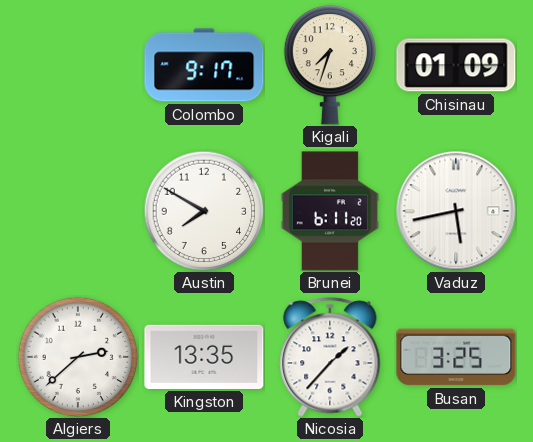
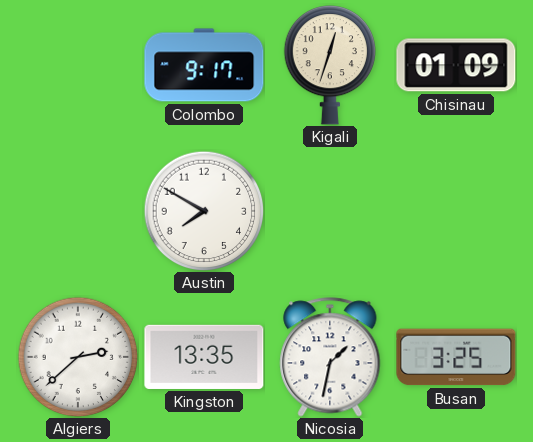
Kigali: 7:33 -> 12:33
Brunei: 6:11 -> none
Vaduz: 5:43 -> none
Nicosia: 1:37 -> 1:32
